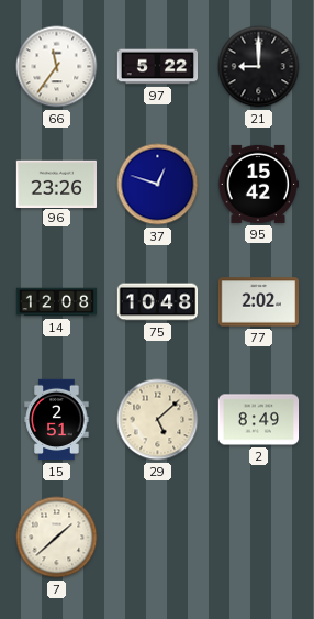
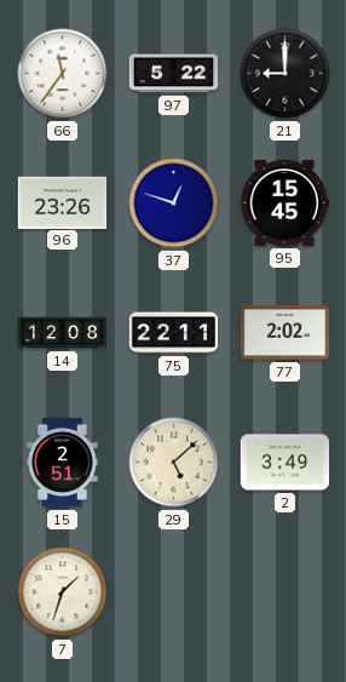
95: 15:42 -> 15:45
75: 10:48 -> 22:11
2: 8:49 -> 3:49
7: 1:38 -> 1:33
